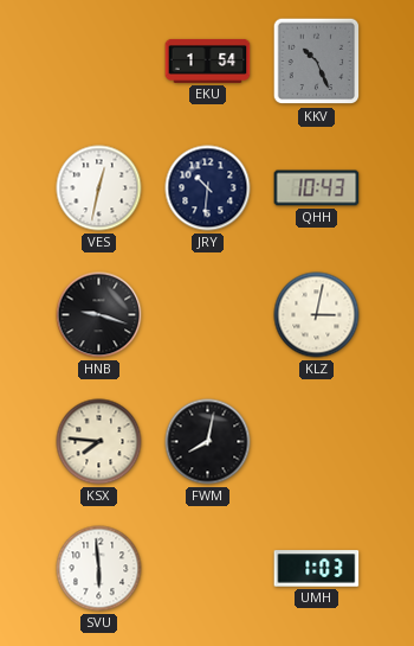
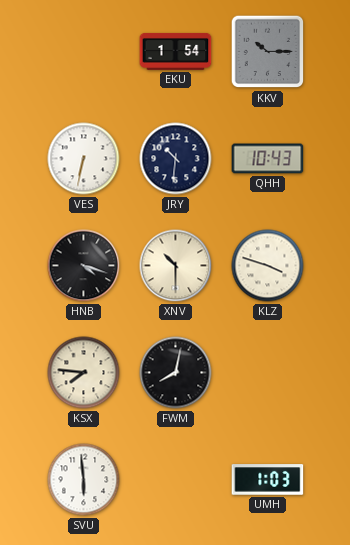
KKV: 10:26 -> 10:15
VES: 12:32 -> 6:32
HNB: 9:18 -> 4:18
XNV: none -> 10:30
KLZ: 3:02 -> 3:48
